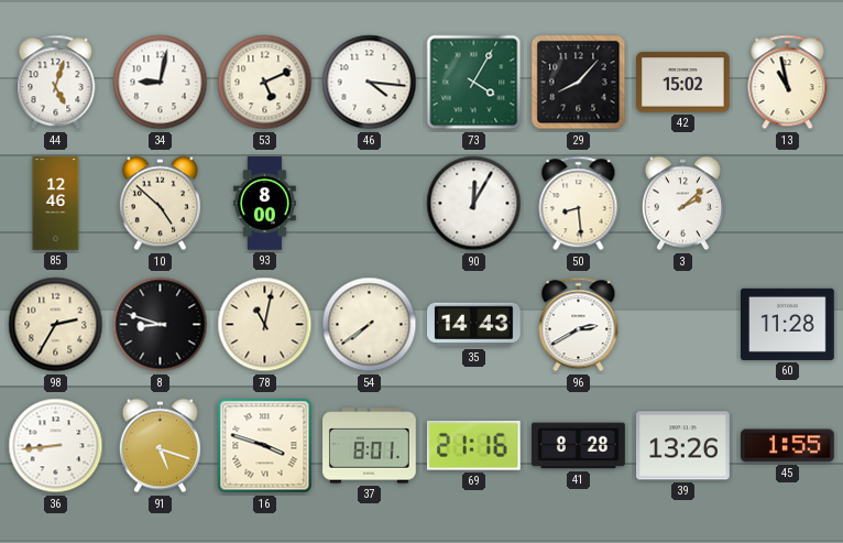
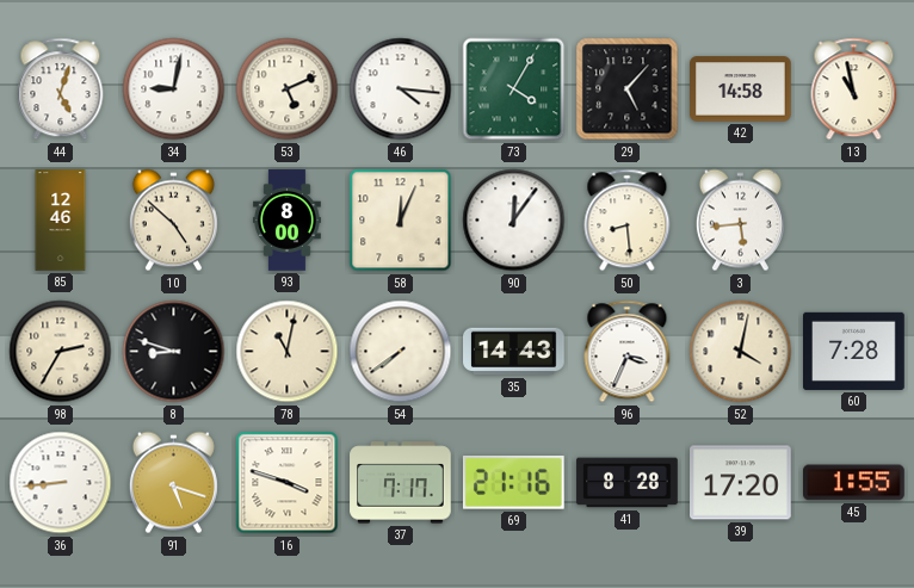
29: 8:07 -> 5:07
42: 15:02 -> 14:58
58: none -> 12:04
90: 12:05 -> 12:06
3: 2:08 -> 5:44
96: 2:40 -> 3:34
52: none -> 4:02
60: 11:28 -> 7:28
37: 8:01 -> 7:17
39: 13:26 -> 17:20
